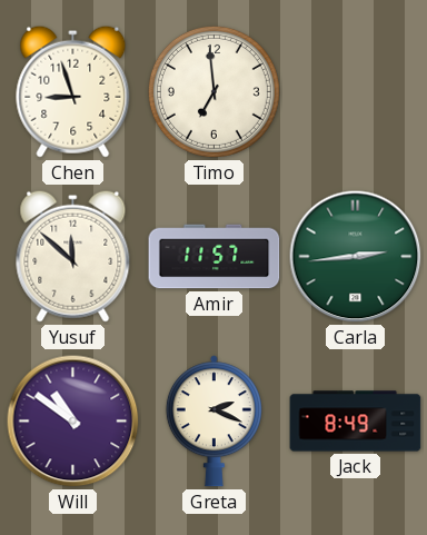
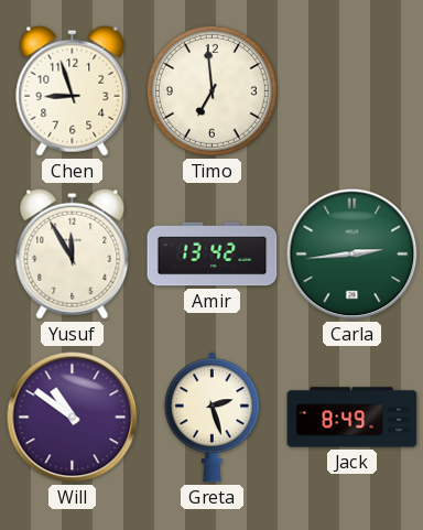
Yusuf: 11:52 -> 11:55
Amir: 11:57 -> 13:42
Greta: 2:19 -> 2:27
